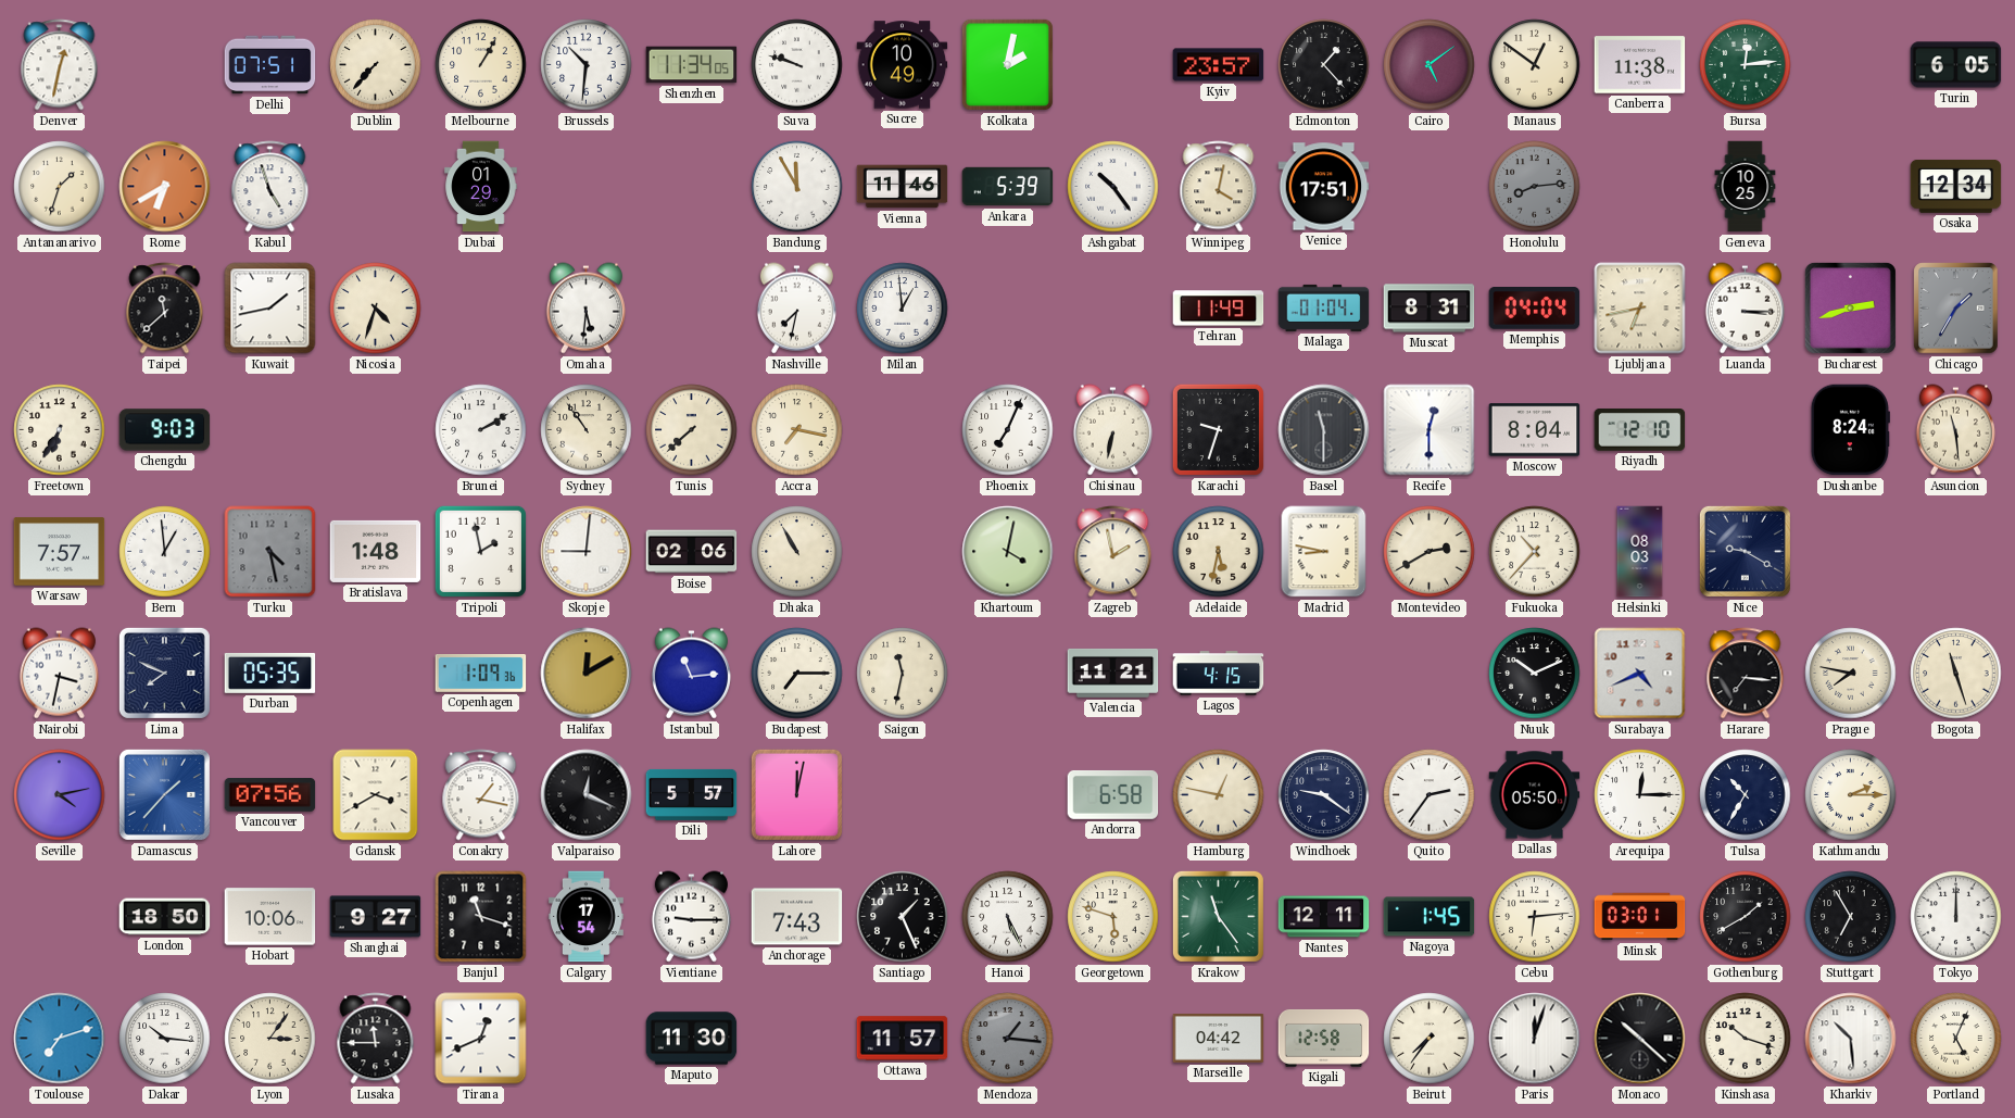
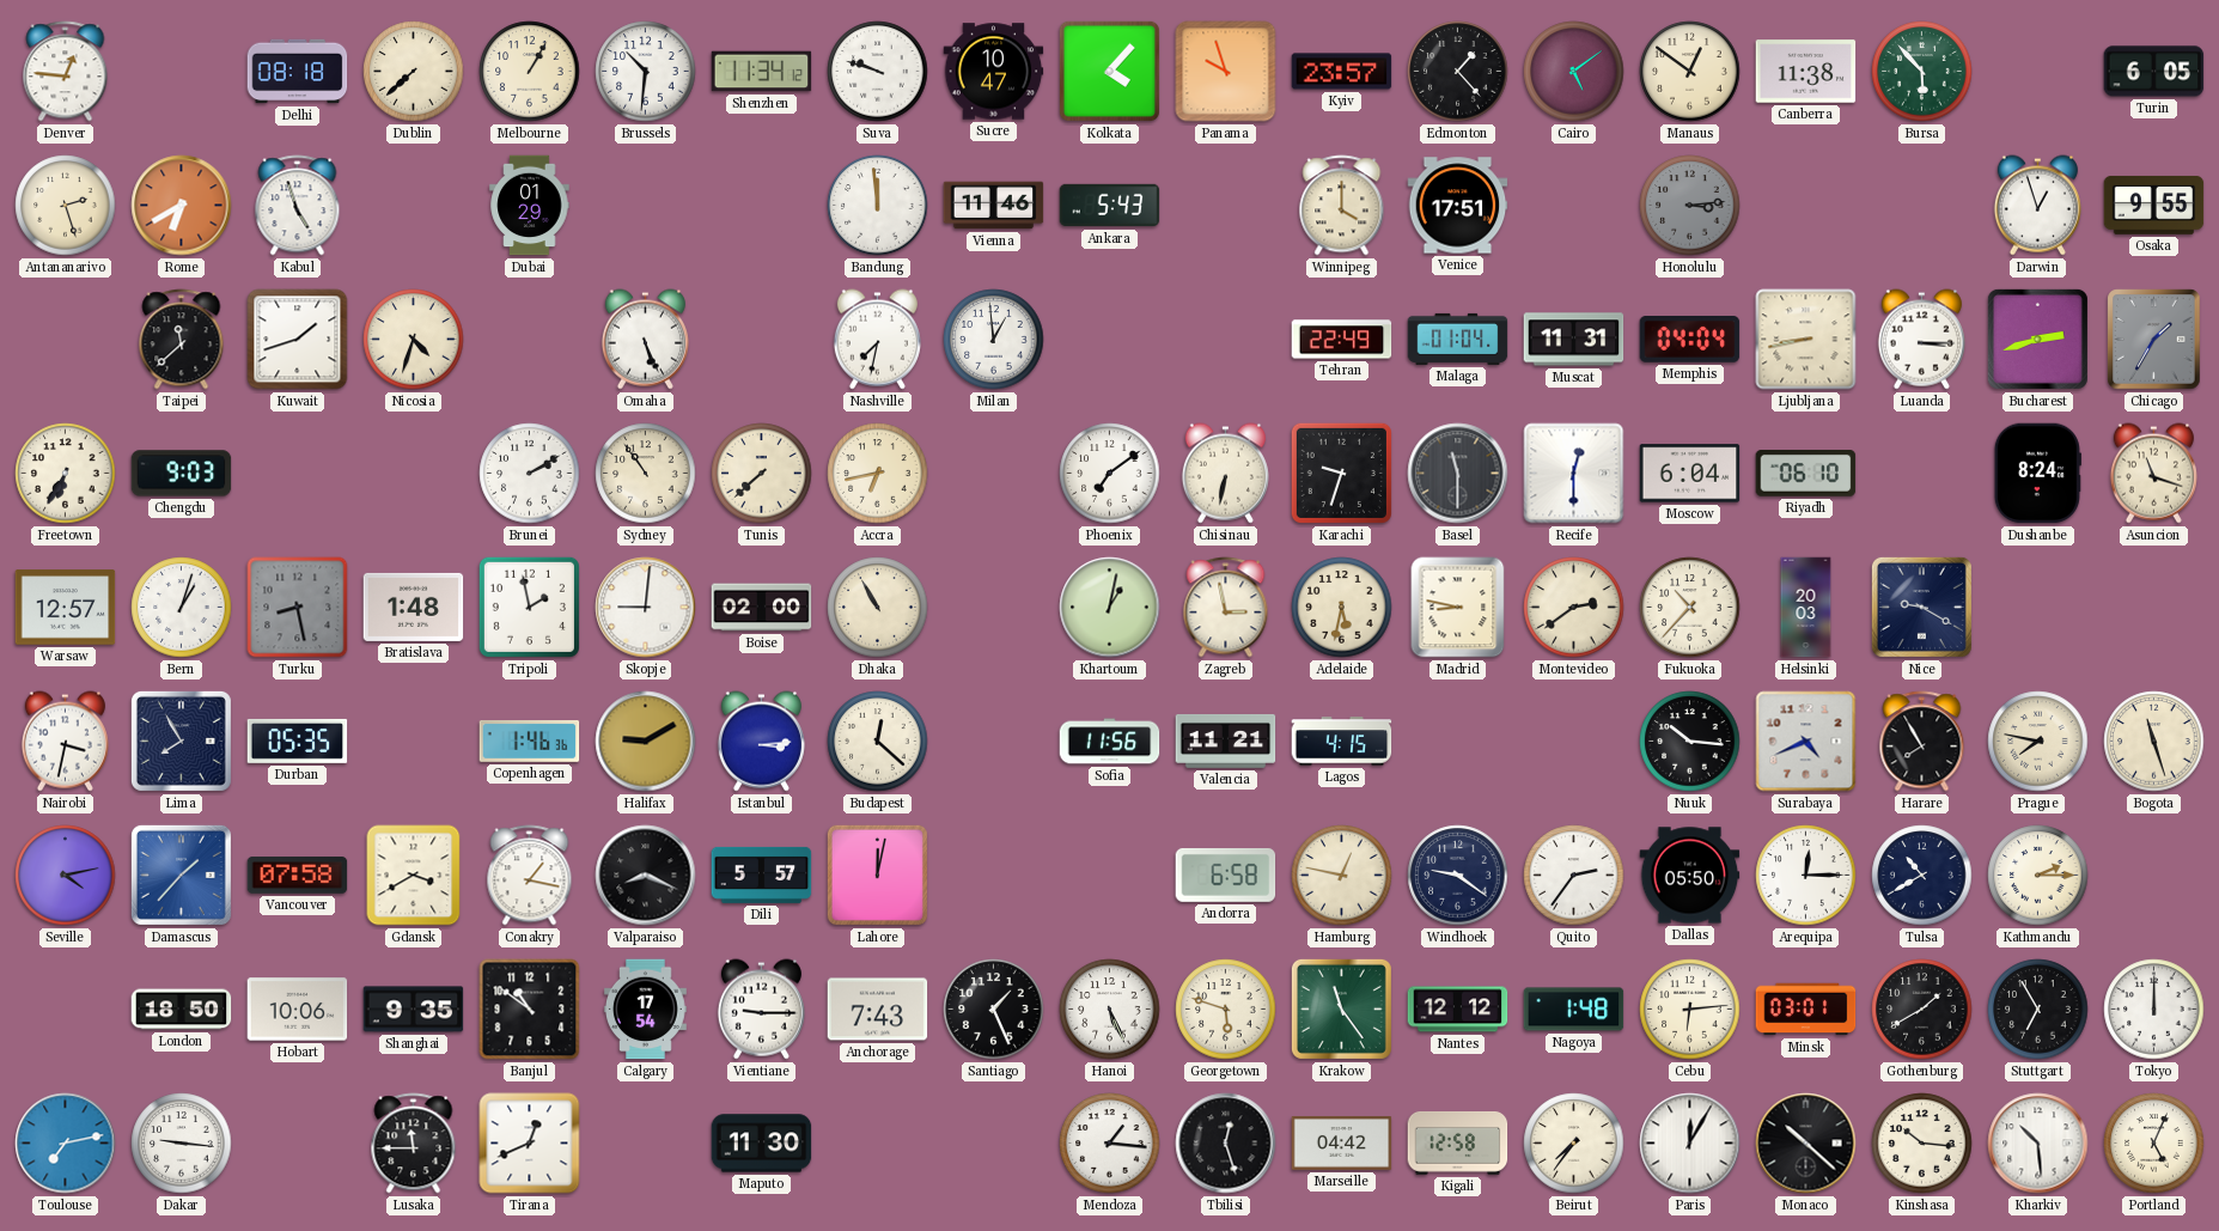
Denver: 12:32 -> 12:46
Delhi: 07:51 -> 08:18
Dublin: 7:37 -> 7:38
Shenzhen: 11:34:05 -> 11:34:12
Sucre: 10:49 -> 10:47
Kolkata: 2:02 -> 4:07
Panama: none -> 9:57
Bursa: 12:14 -> 5:53
Antananarivo: 1:33 -> 2:27
Bandung: 11:55 -> 11:59
Ankara: 5:39 -> 5:43
Ashgabat: 10:24 -> none
Winnipeg: 4:02 -> 4:00
Honolulu: 8:14 -> 3:14
Geneva: 10:25 -> none
Darwin: none -> 12:57
Osaka: 12:34 -> 9:55
Kuwait: 1:43 -> 1:42
Omaha: 5:31 -> 5:26
Tehran: 11:49 -> 22:49
Muscat: 8:31 -> 11:31
Ljubljana: 6:43 -> 8:43
Accra: 7:17 -> 6:43
Phoenix: 7:04 -> 7:09
Moscow: 8:04 -> 6:04
Riyadh: 12:10 -> 06:10
Asuncion: 11:29 -> 11:18
Warsaw: 7:57 -> 12:57
Bern: 12:59 -> 1:03
Turku: 4:28 -> 8:28
Boise: 02:06 -> 02:00
Khartoum: 4:02 -> 1:02
Zagreb: 1:58 -> 2:58
Montevideo: 2:40 -> 2:39
Helsinki: 08:03 -> 20:03
Lima: 7:49 -> 7:55
Copenhagen: 1:09 -> 1:46
Halifax: 12:10 -> 9:10
Istanbul: 11:14 -> 3:14
Budapest: 7:15 -> 12:22
Saigon: 11:32 -> none
Sofia: none -> 11:56
Nuuk: 10:11 -> 10:16
Harare: 7:16 -> 7:55
Vancouver: 07:56 -> 07:58
Valparaiso: 12:19 -> 8:19
Tulsa: 10:35 -> 10:40
Shanghai: 9:27 -> 9:35
Banjul: 11:18 -> 10:51
Nantes: 12:11 -> 12:12
Nagoya: 1:45 -> 1:48
Toulouse: 7:12 -> 7:13
Dakar: 10:16 -> 9:16
Lyon: 3:06 -> none
Ottawa: 11:57 -> none
Mendoza dial: grey -> white
Tbilisi: none -> 12:27
Paris: 12:03 -> 12:05
Kinshasa: 10:18 -> 10:16
